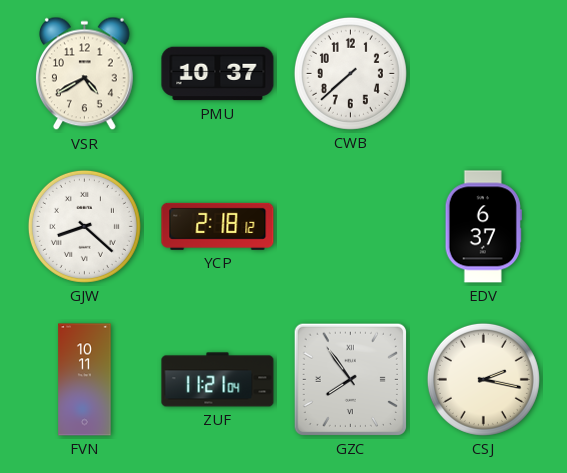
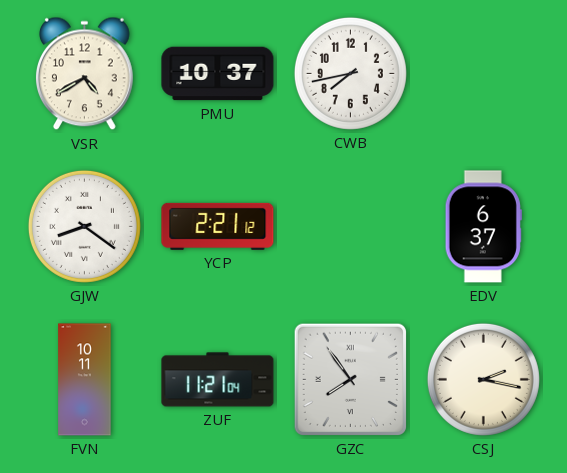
CWB: 7:38 -> 7:43
GJW: 8:22 -> 8:21
YCP: 2:18 -> 2:21
